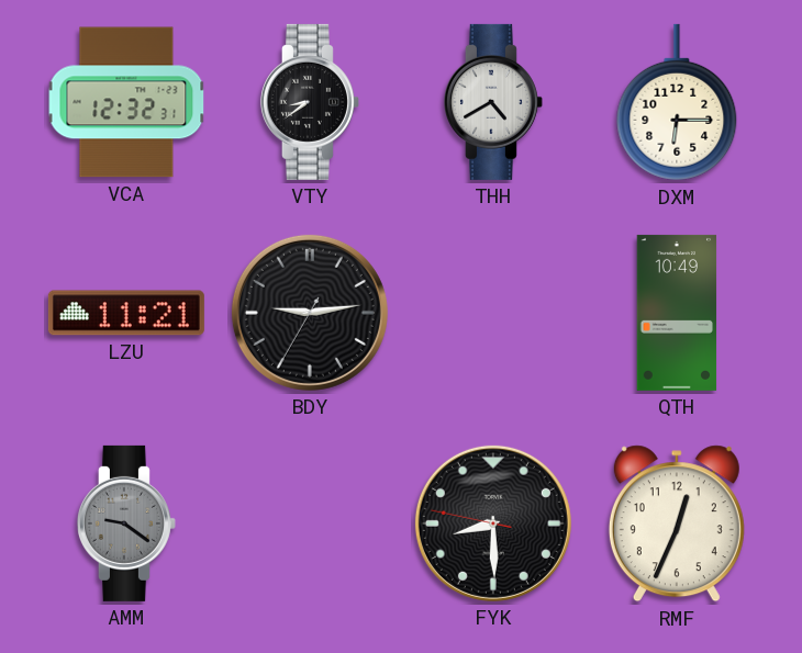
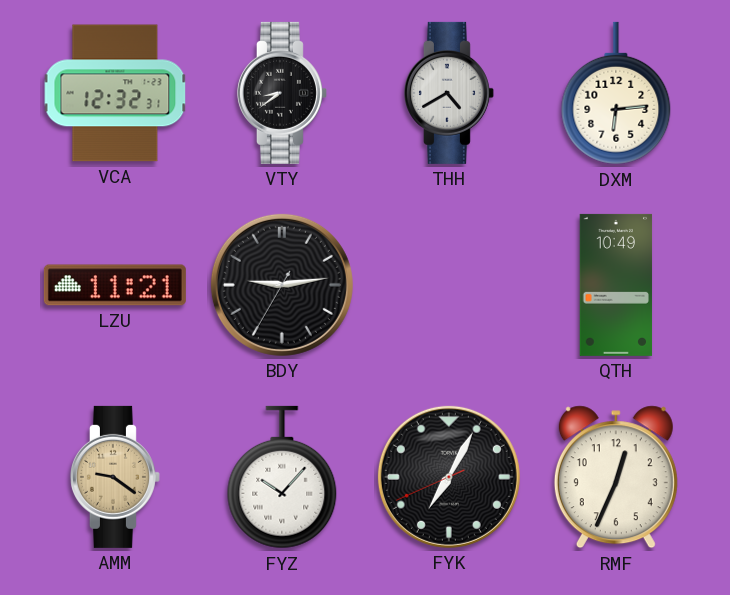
DXM: 6:15 -> 6:14
AMM dial: grey -> champagne
FYZ: none -> 10:07
FYK: 8:29 -> 7:04
